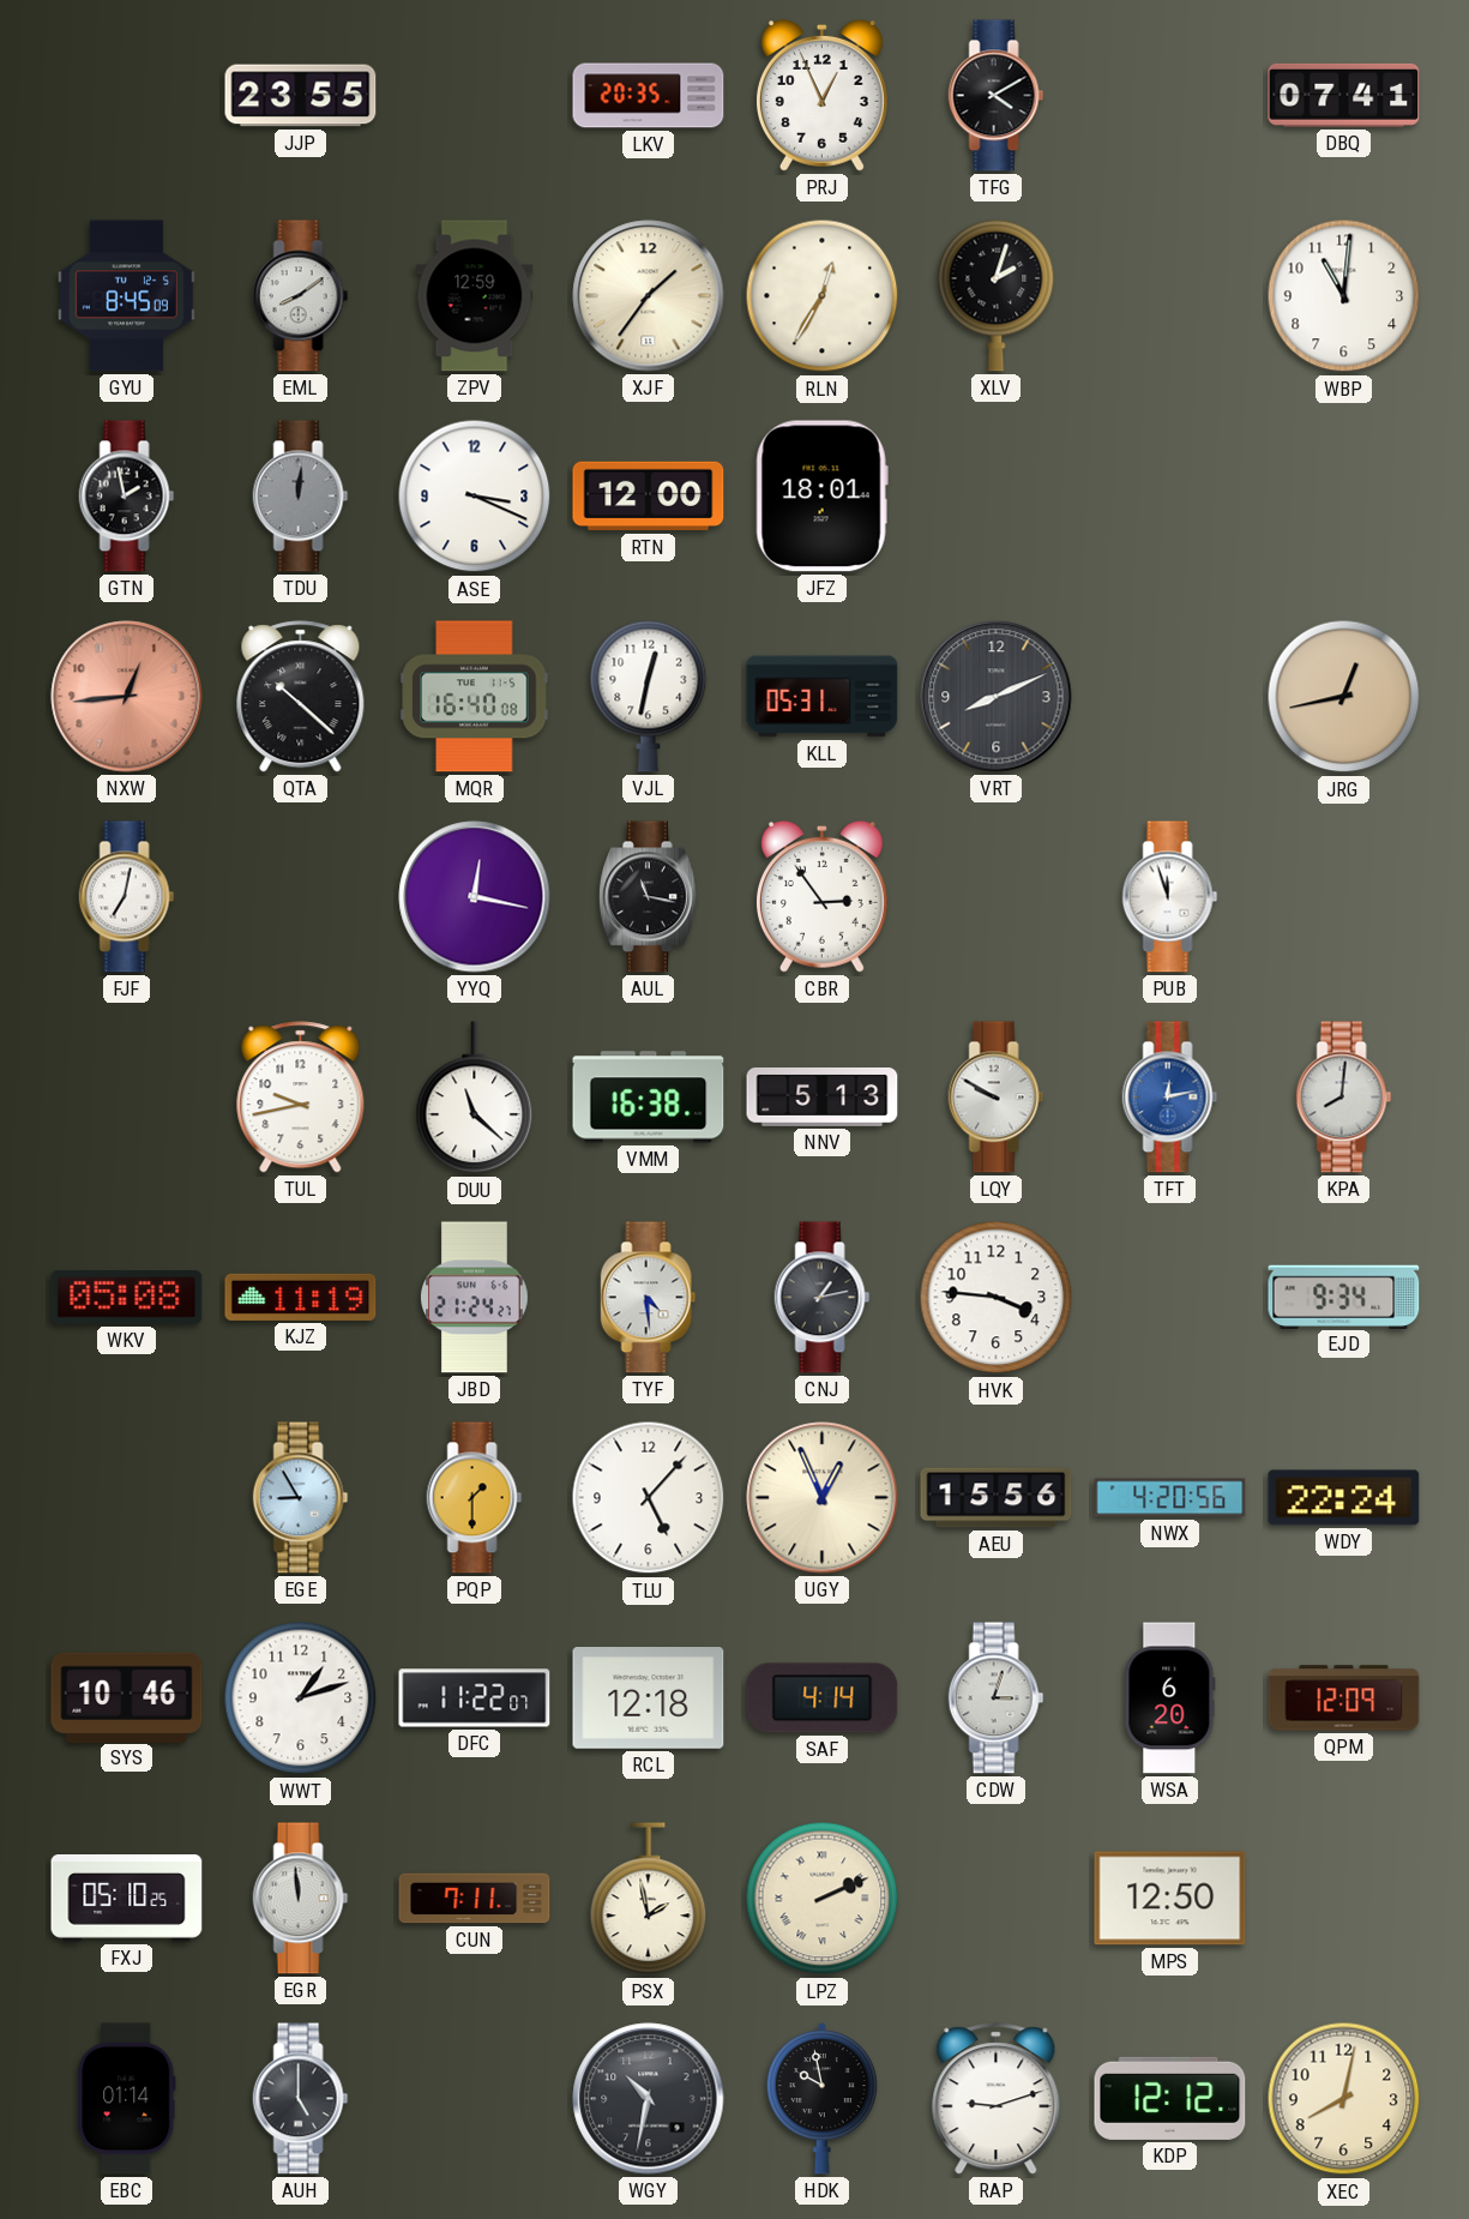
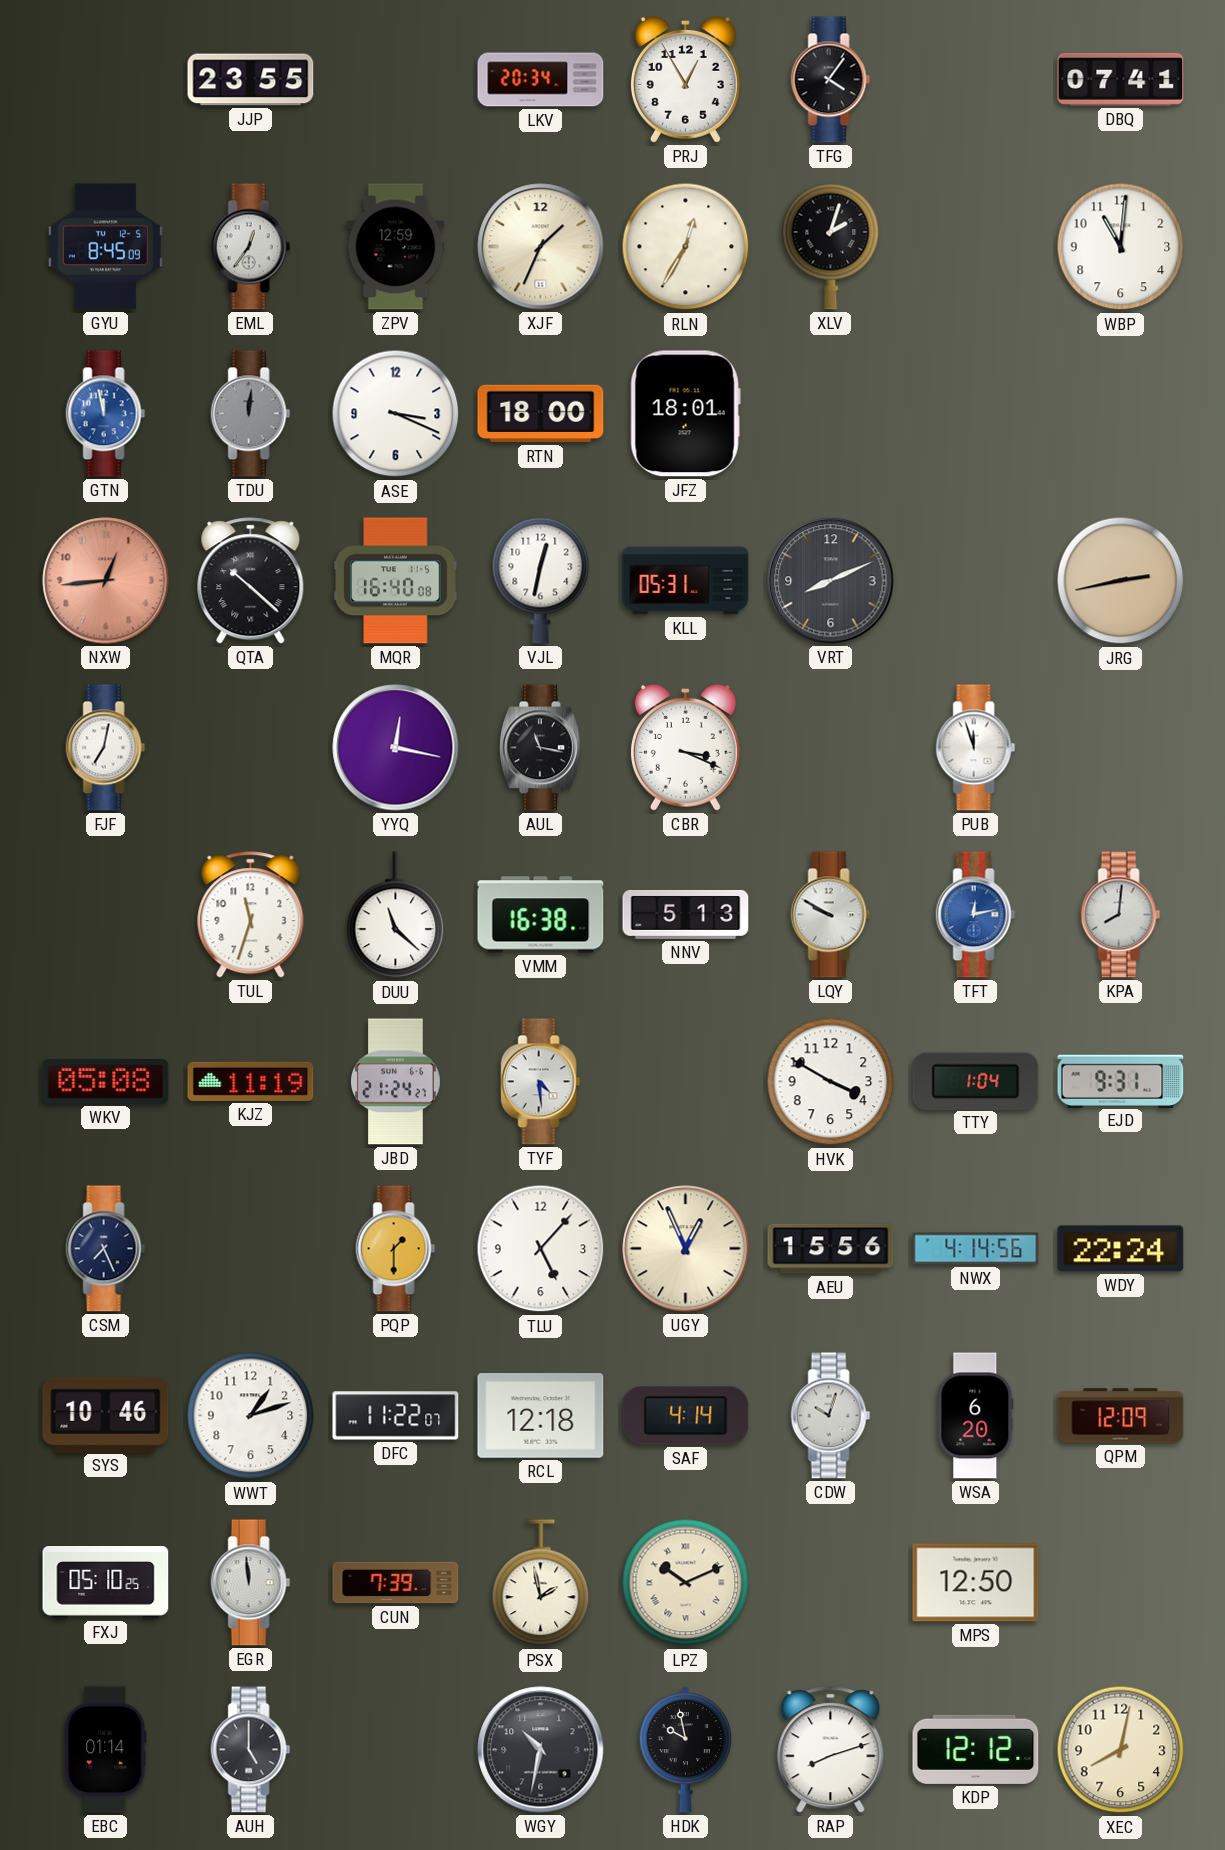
LKV: 20:35 -> 20:34
PRJ: 12:56 -> 12:55
TFG: 4:10 -> 4:06
EML: 8:09 -> 12:36
XJF: 1:36 -> 1:34
GTN: 1:58 -> 11:58
GTN dial: black -> blue
RTN: 12:00 -> 18:00
JRG: 12:43 -> 2:43
CBR: 2:54 -> 3:19
TUL: 9:43 -> 11:33
CNJ: 1:13 -> none
HVK: 3:46 -> 3:50
TTY: none -> 1:04
EJD: 9:34 -> 9:31
CSM: none -> 7:26
EGE: 8:55 -> none
NWX: 4:20 -> 4:14
CDW: 3:03 -> 10:03
CUN: 7:11 -> 7:39
LPZ: 2:11 -> 10:11
RAP: 9:12 -> 8:12
